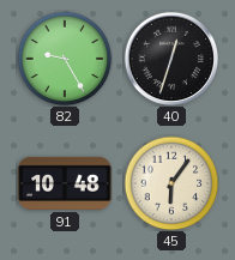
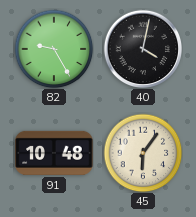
40: 12:33 -> 4:02
